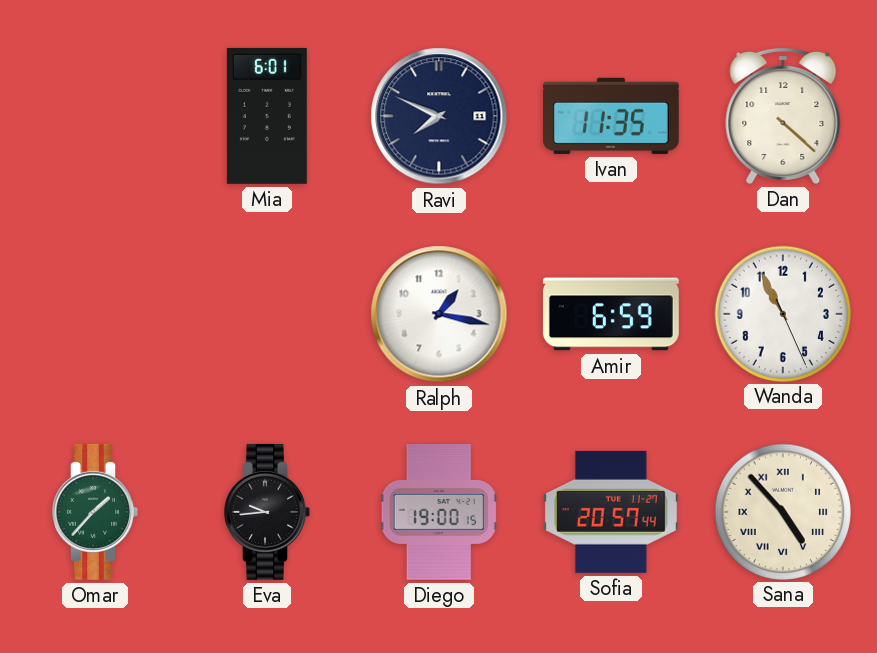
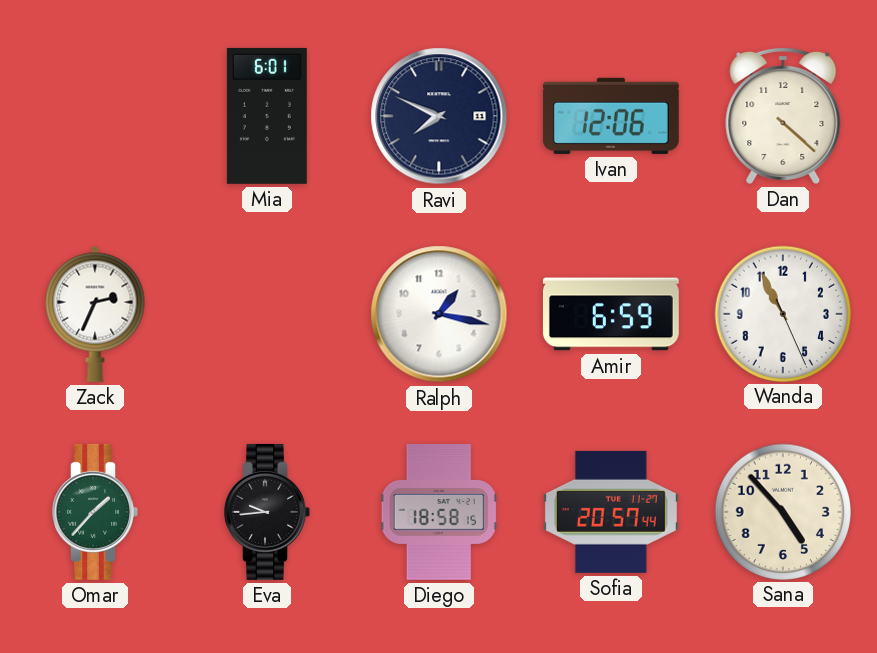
Ivan: 11:35 -> 12:06
Zack: none -> 2:34
Diego: 19:00 -> 18:58
Sana numerals: Roman -> Arabic
